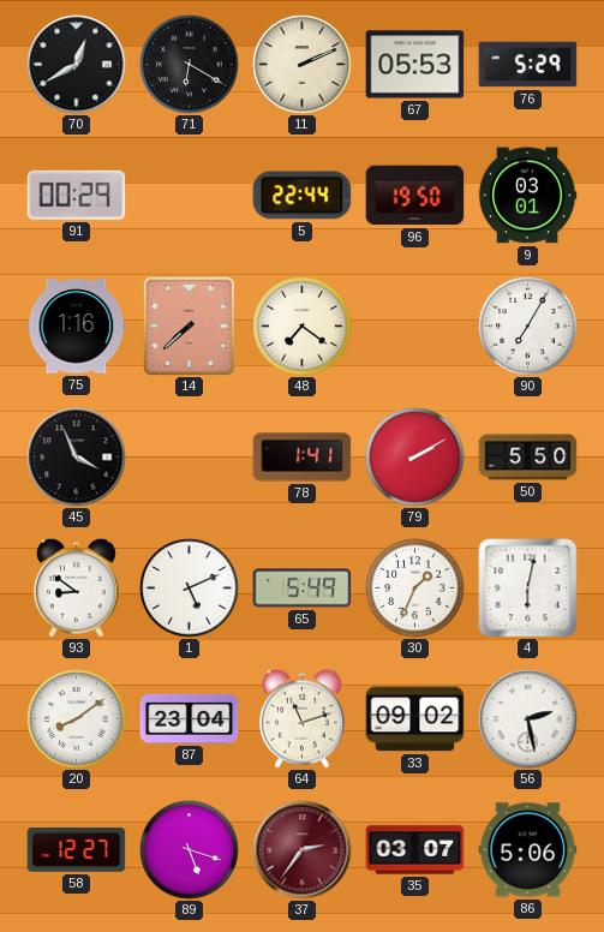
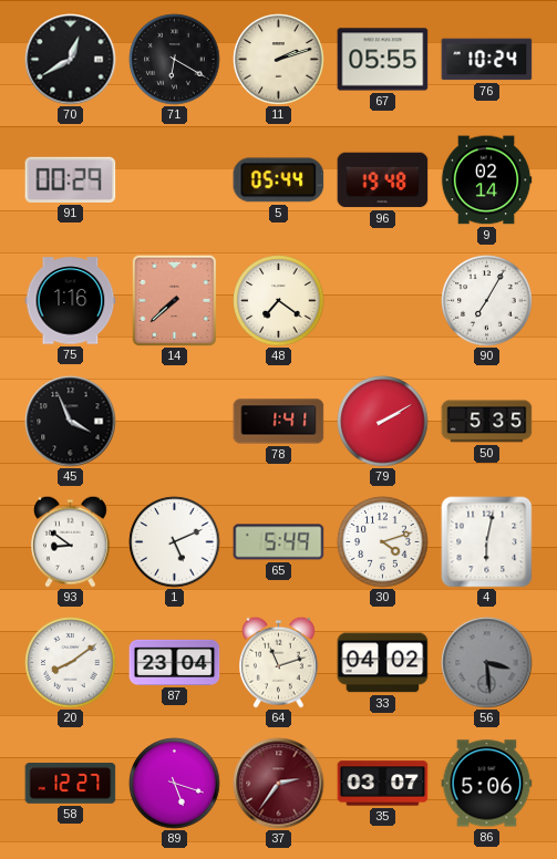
11: 2:11 -> 2:12
67: 05:53 -> 05:55
76: 5:29 -> 10:24
5: 22:44 -> 05:44
96: 19:50 -> 19:48
9: 03:01 -> 02:14
50: 5:50 -> 5:35
30: 1:34 -> 4:12
33: 09:02 -> 04:02
56: 2:28 -> 3:29
56 dial: white -> grey
